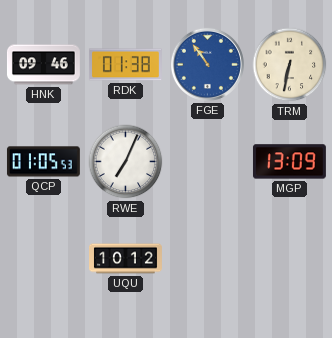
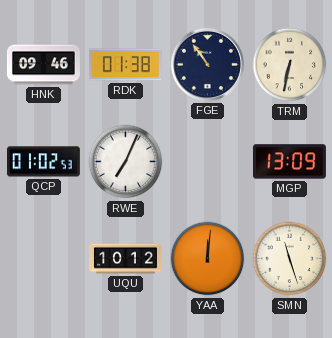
FGE dial: blue -> navy
QCP: 01:05 -> 01:02
YAA: none -> 12:01
SMN: none -> 11:27
